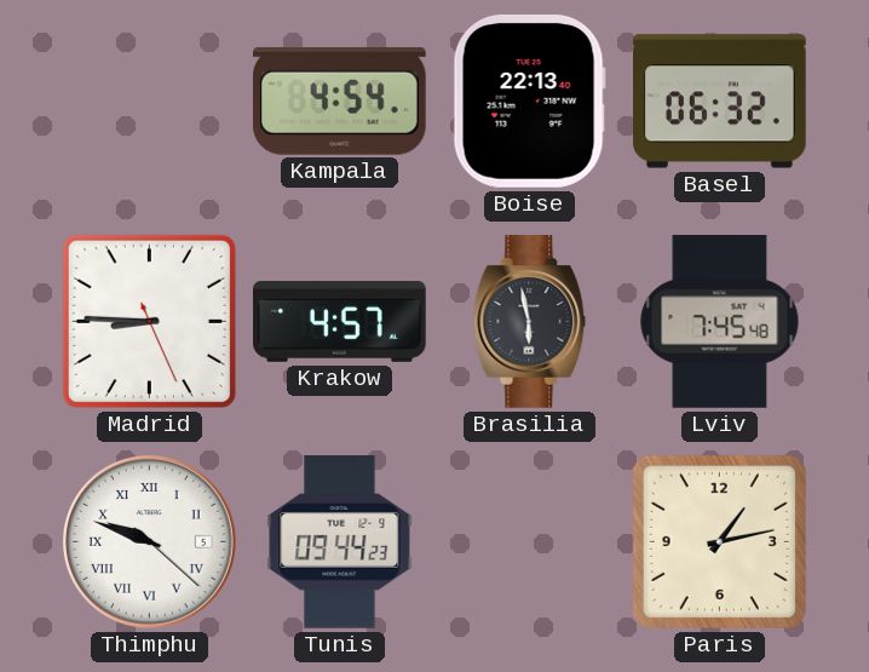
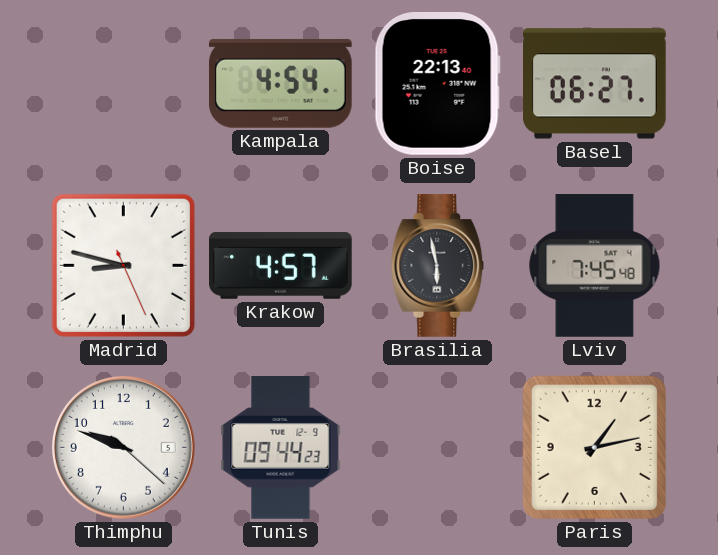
Basel: 06:32 -> 06:27
Madrid: 8:45 -> 8:47
Thimphu numerals: Roman -> Arabic
